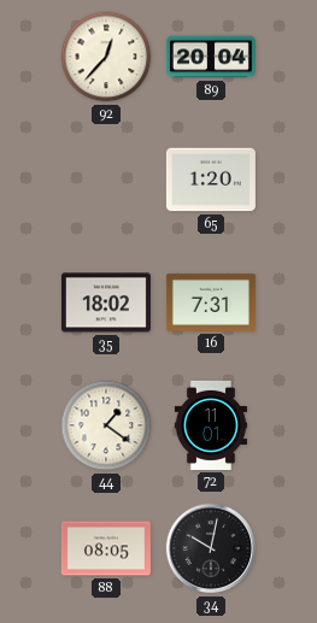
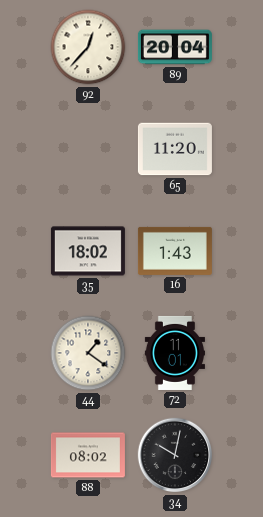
65: 1:20 -> 11:20
16: 7:31 -> 1:43
88: 08:05 -> 08:02
